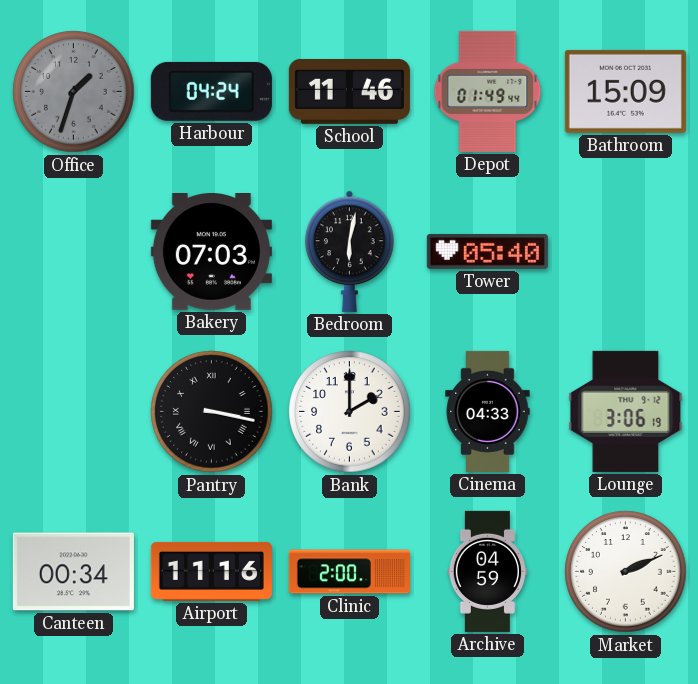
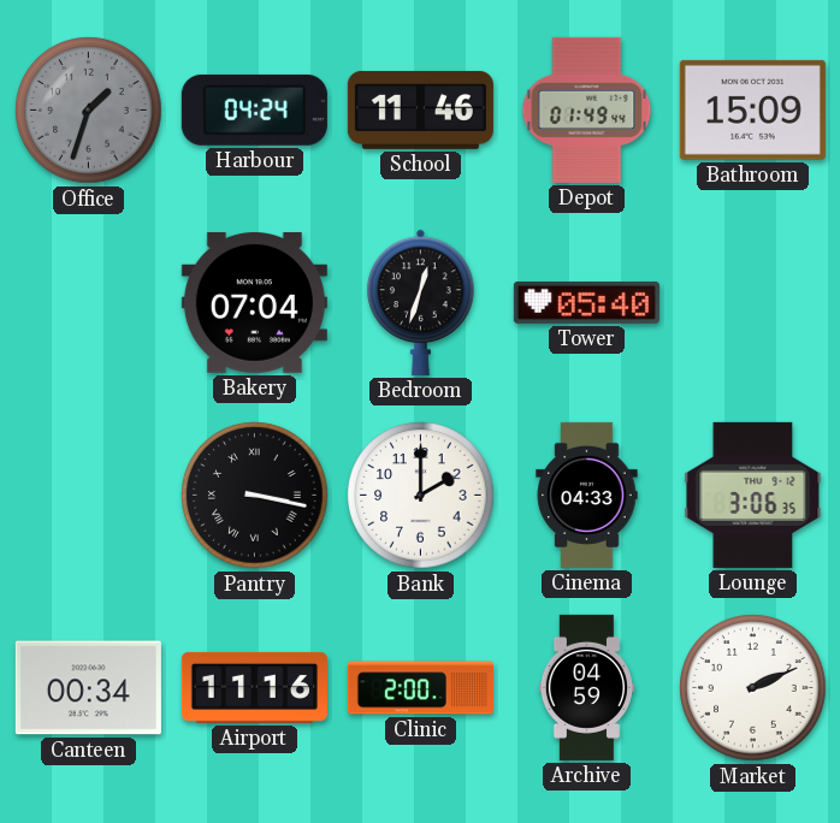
Bakery: 07:03 -> 07:04
Bedroom: 6:02 -> 12:33
Lounge: 3:06:19 -> 3:06:35
